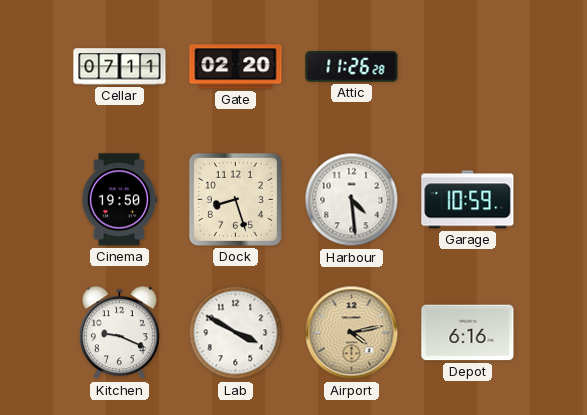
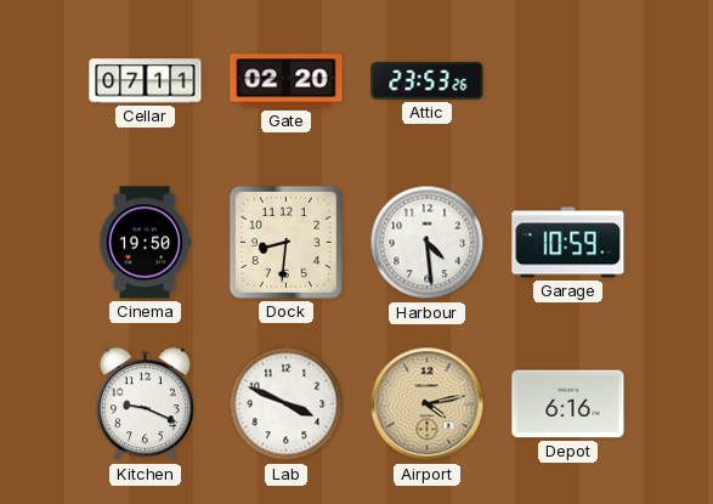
Attic: 11:26 -> 23:53
Dock: 8:27 -> 8:31
Lab: 3:50 -> 3:49
